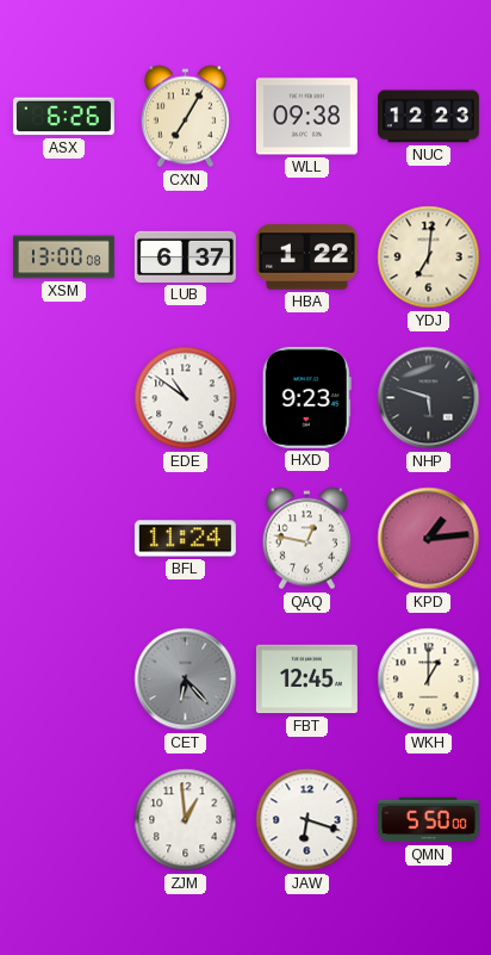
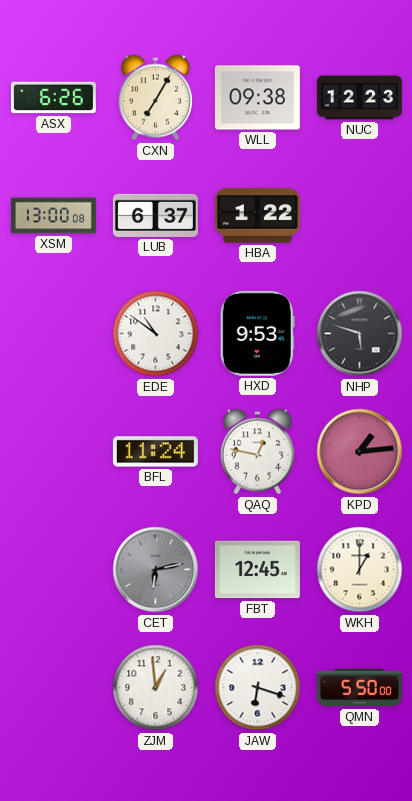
YDJ: 7:01 -> none
HXD: 9:23 -> 9:53
CET: 6:23 -> 6:13
